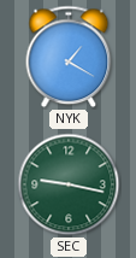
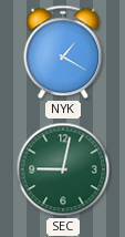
SEC: 9:17 -> 9:02
